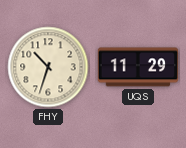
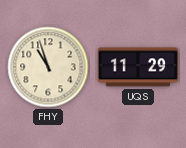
FHY: 10:33 -> 10:57
